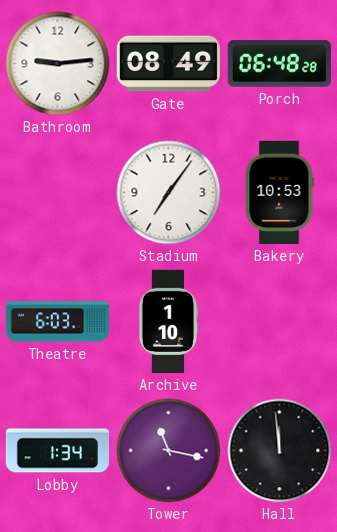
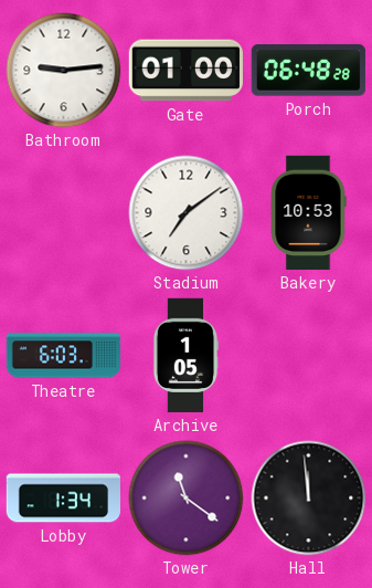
Gate: 08:49 -> 01:00
Stadium: 7:06 -> 7:09
Archive: 1:10 -> 1:05
Tower: 11:17 -> 11:21
